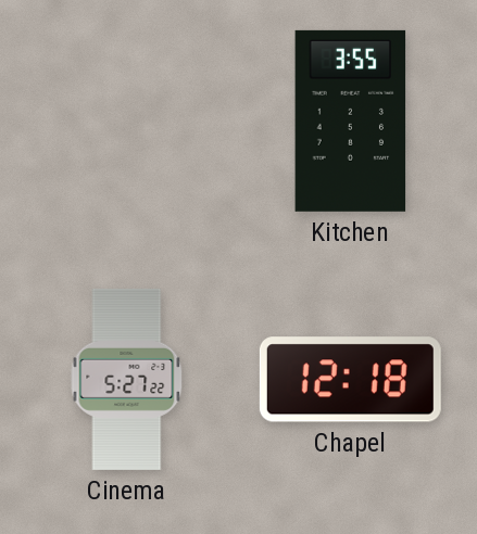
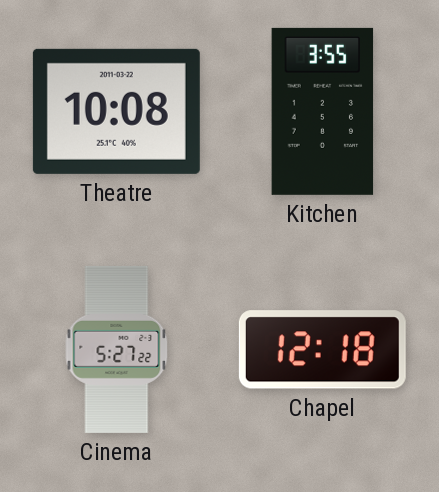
Theatre: none -> 10:08
